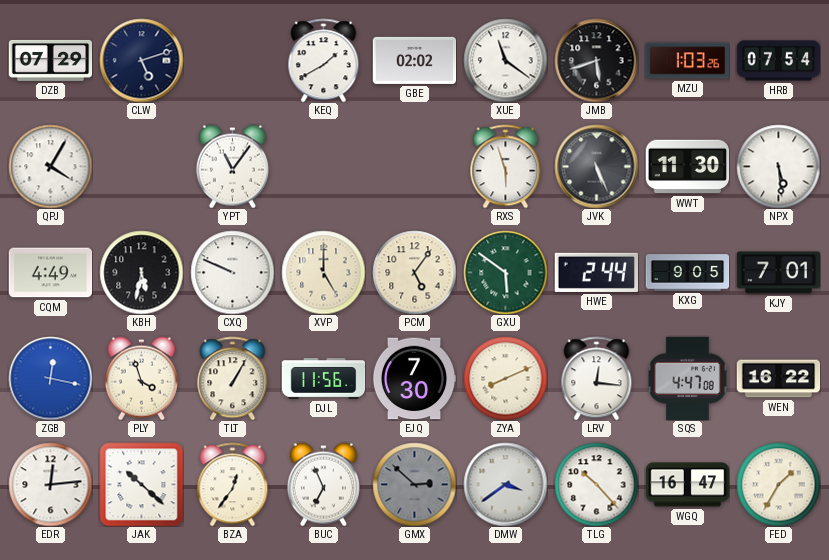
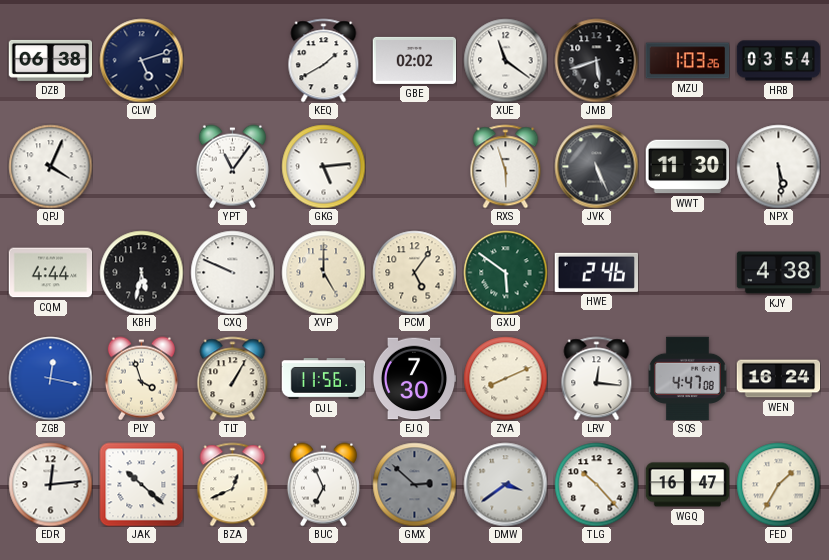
DZB: 07:29 -> 06:38
HRB: 07:54 -> 03:54
QPJ: 4:05 -> 4:04
GKG: none -> 5:14
CQM: 4:49 -> 4:44
HWE: 2:44 -> 2:46
KXG: 9:05 -> none
KJY: 7:01 -> 4:38
WEN: 16:22 -> 16:24
BZA: 12:36 -> 12:41
